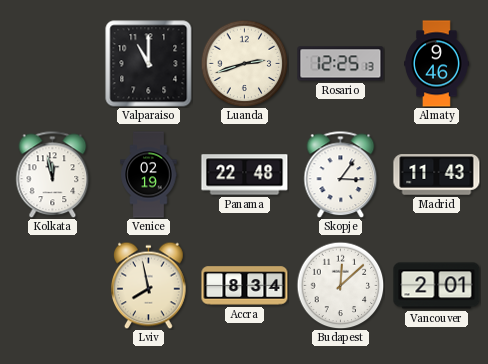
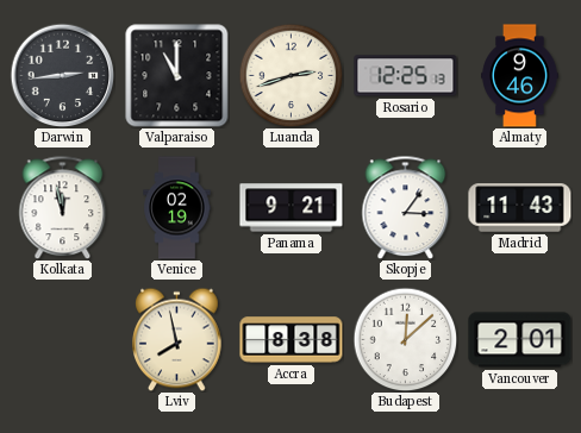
Darwin: none -> 2:44
Panama: 22:48 -> 9:21
Accra: 8:34 -> 8:38
